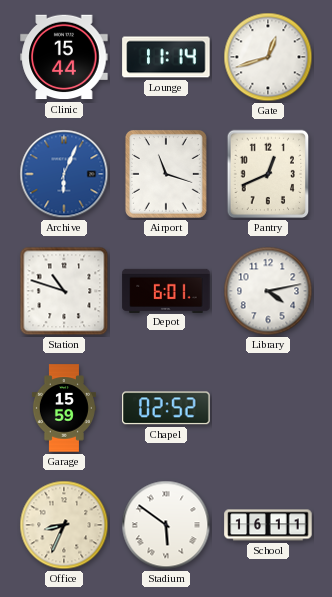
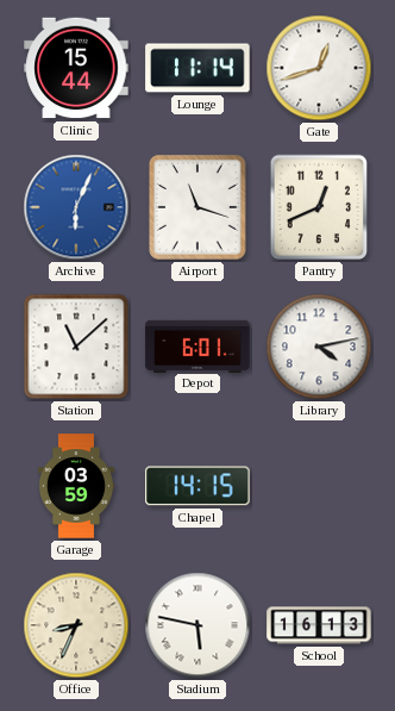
Station: 10:48 -> 11:08
Garage: 15:59 -> 03:59
Chapel: 02:52 -> 14:15
Stadium: 5:51 -> 5:47
School: 16:11 -> 16:13
